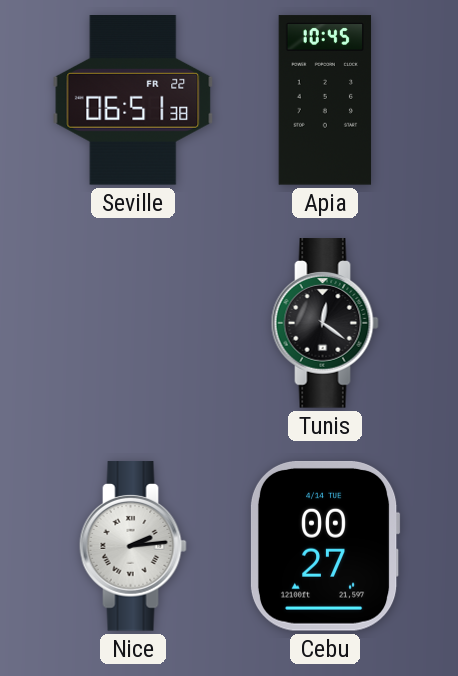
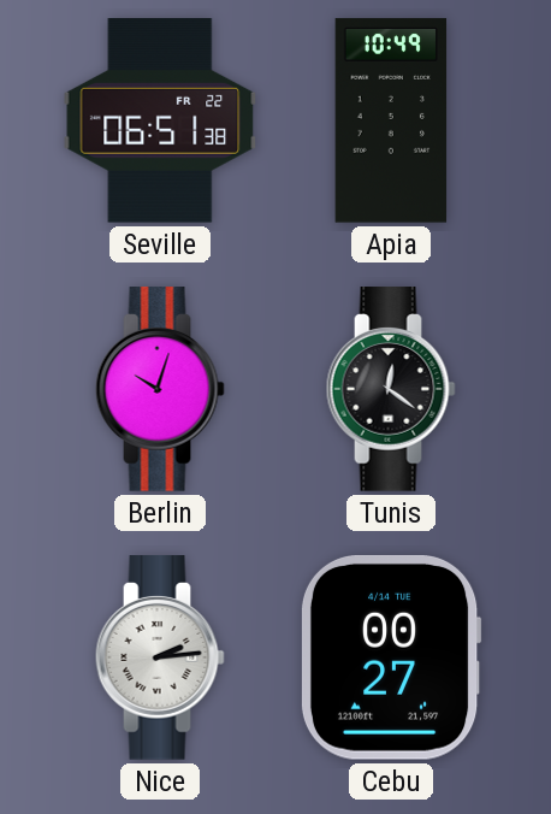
Apia: 10:45 -> 10:49
Berlin: none -> 10:03
